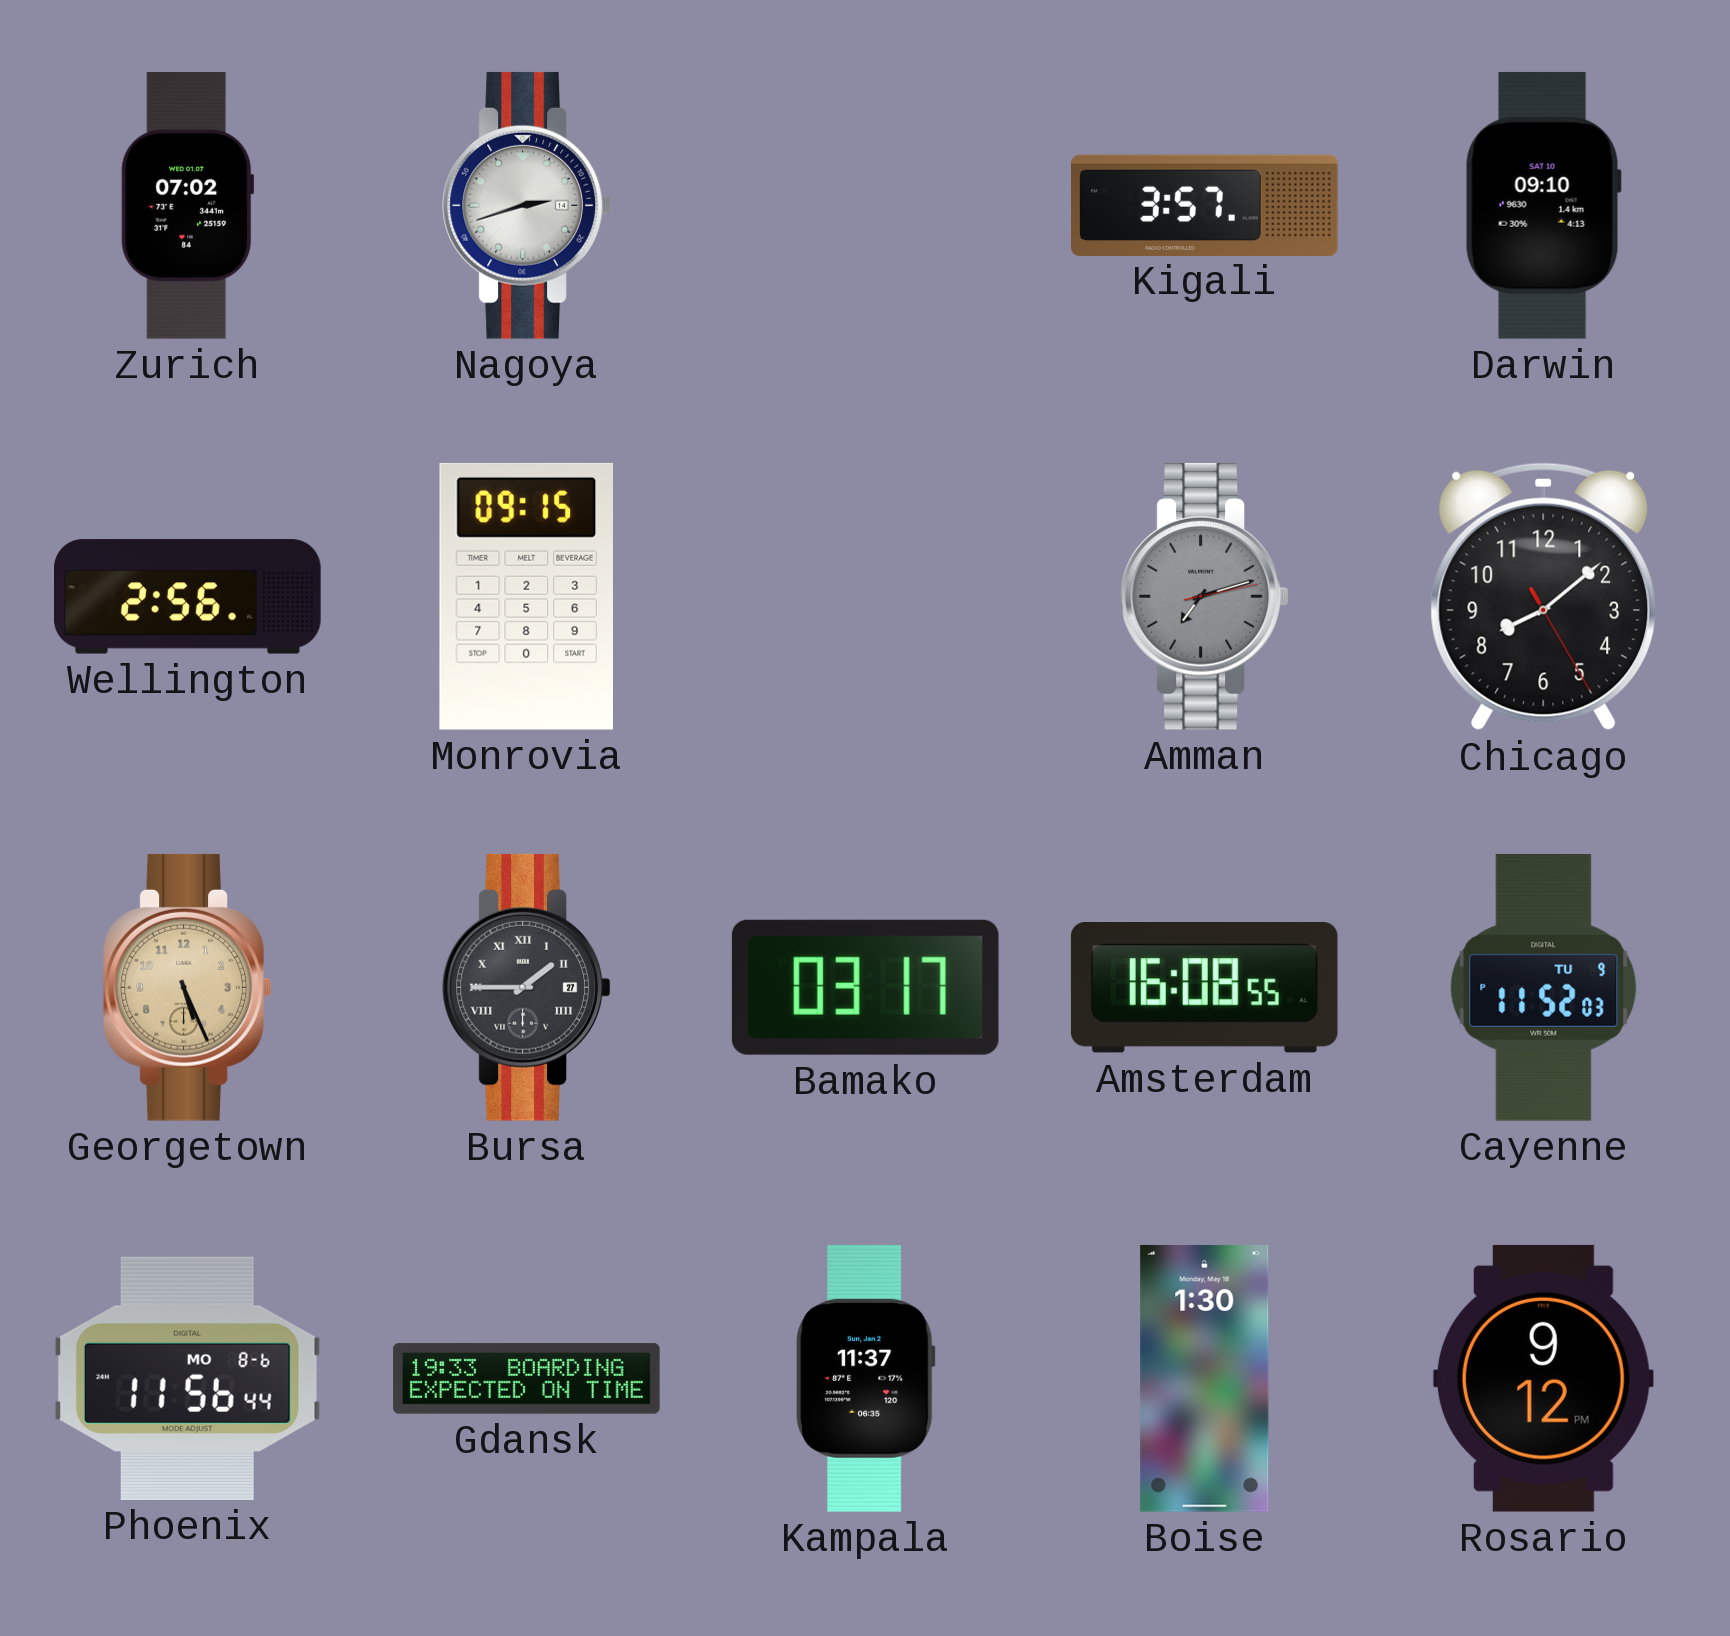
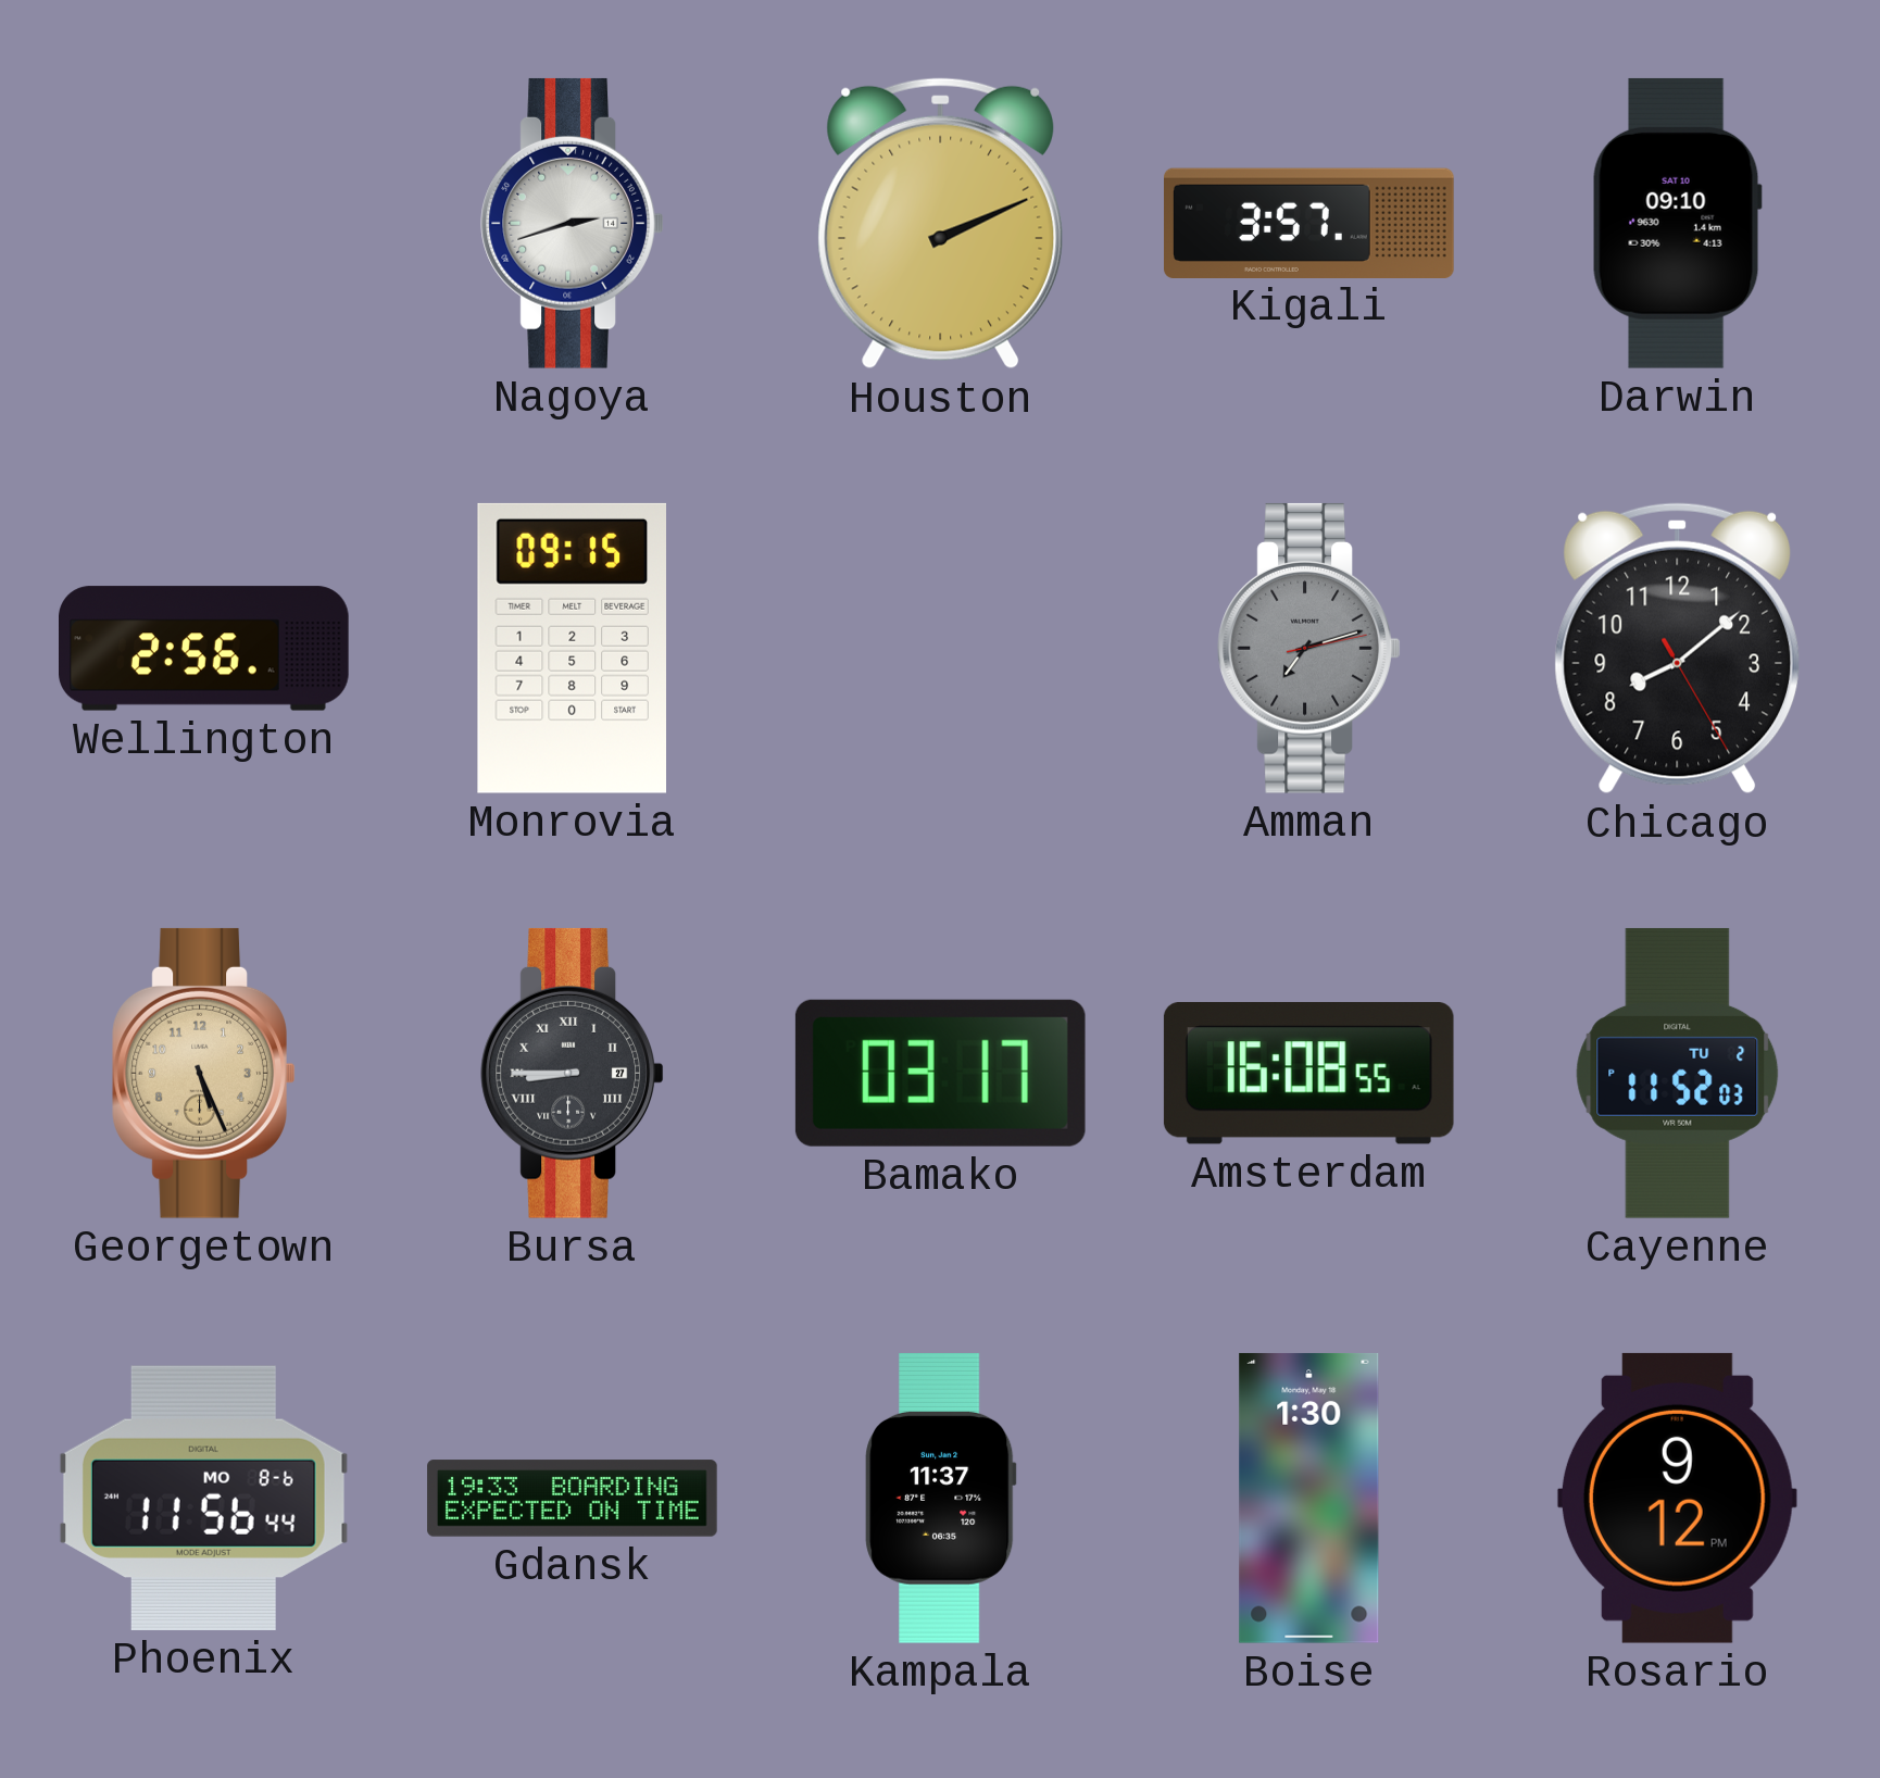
Zurich: 07:02 -> none
Houston: none -> 2:11
Bursa: 1:45 -> 8:45
Cayenne date: TU 9 -> TU 2
